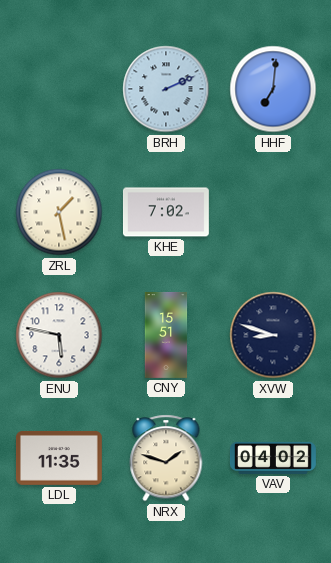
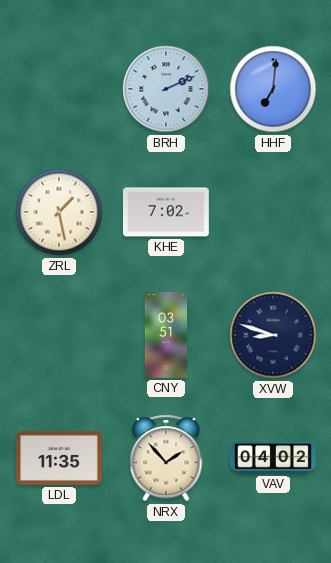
ENU: 5:47 -> none
CNY: 15:51 -> 03:51
NRX: 1:48 -> 1:53
